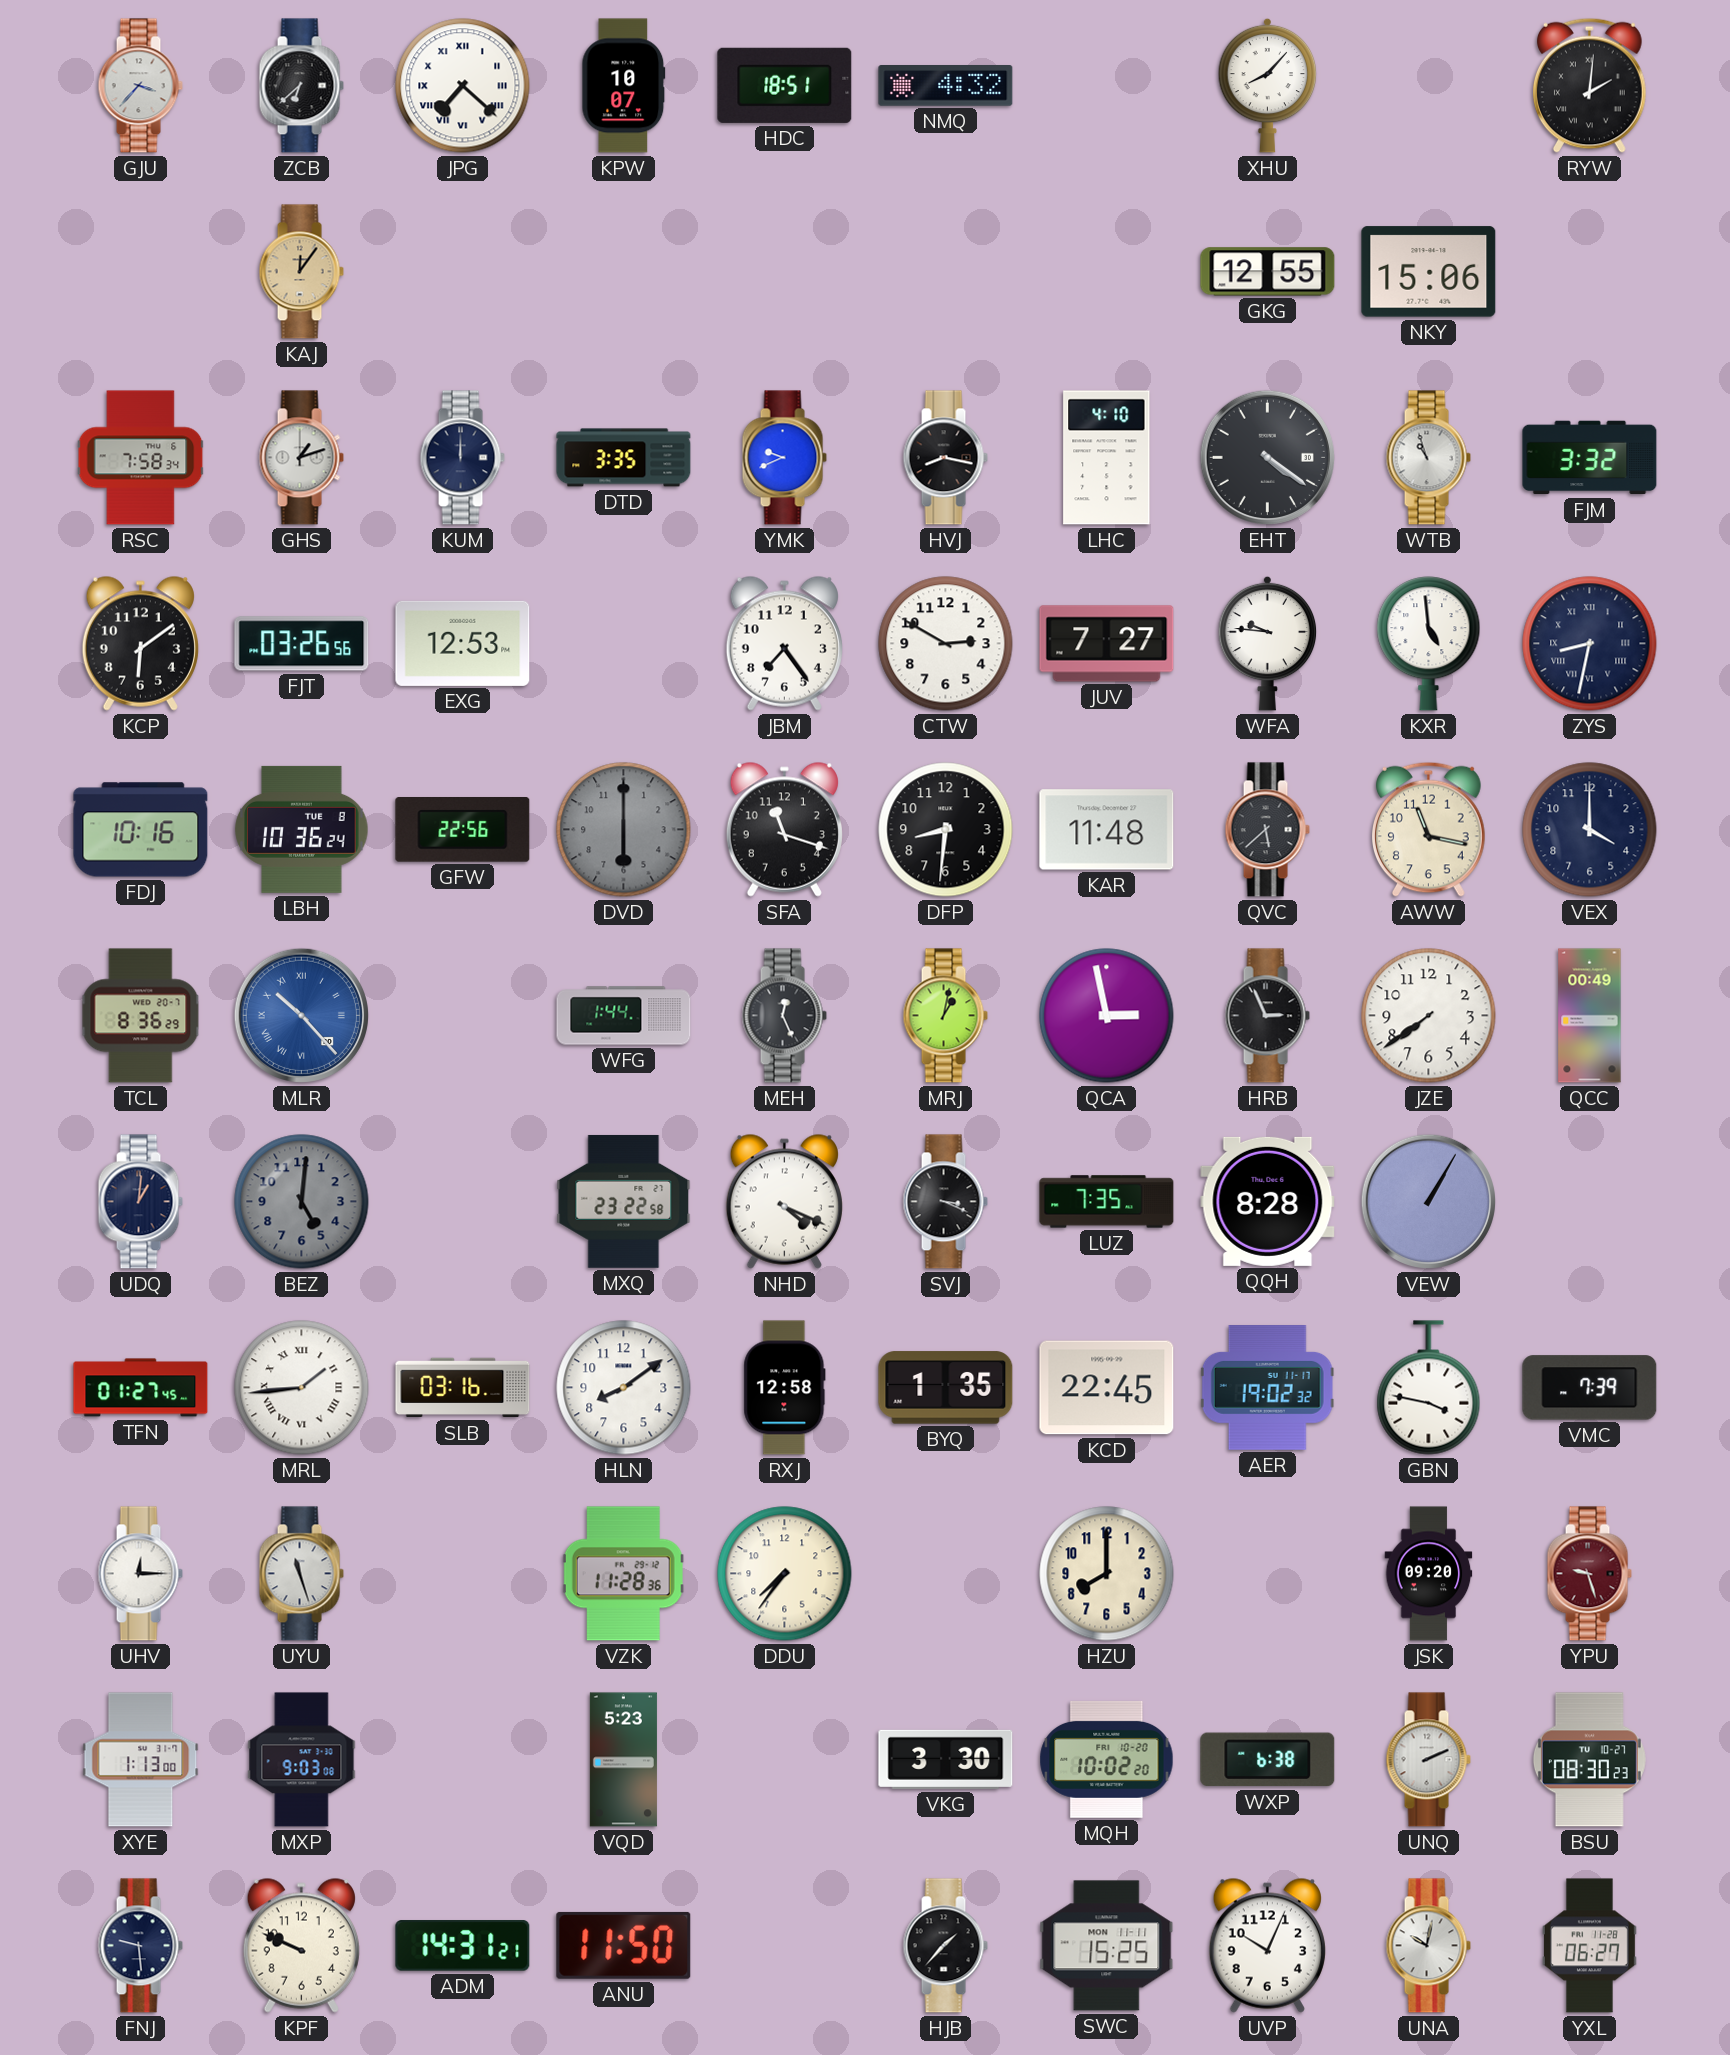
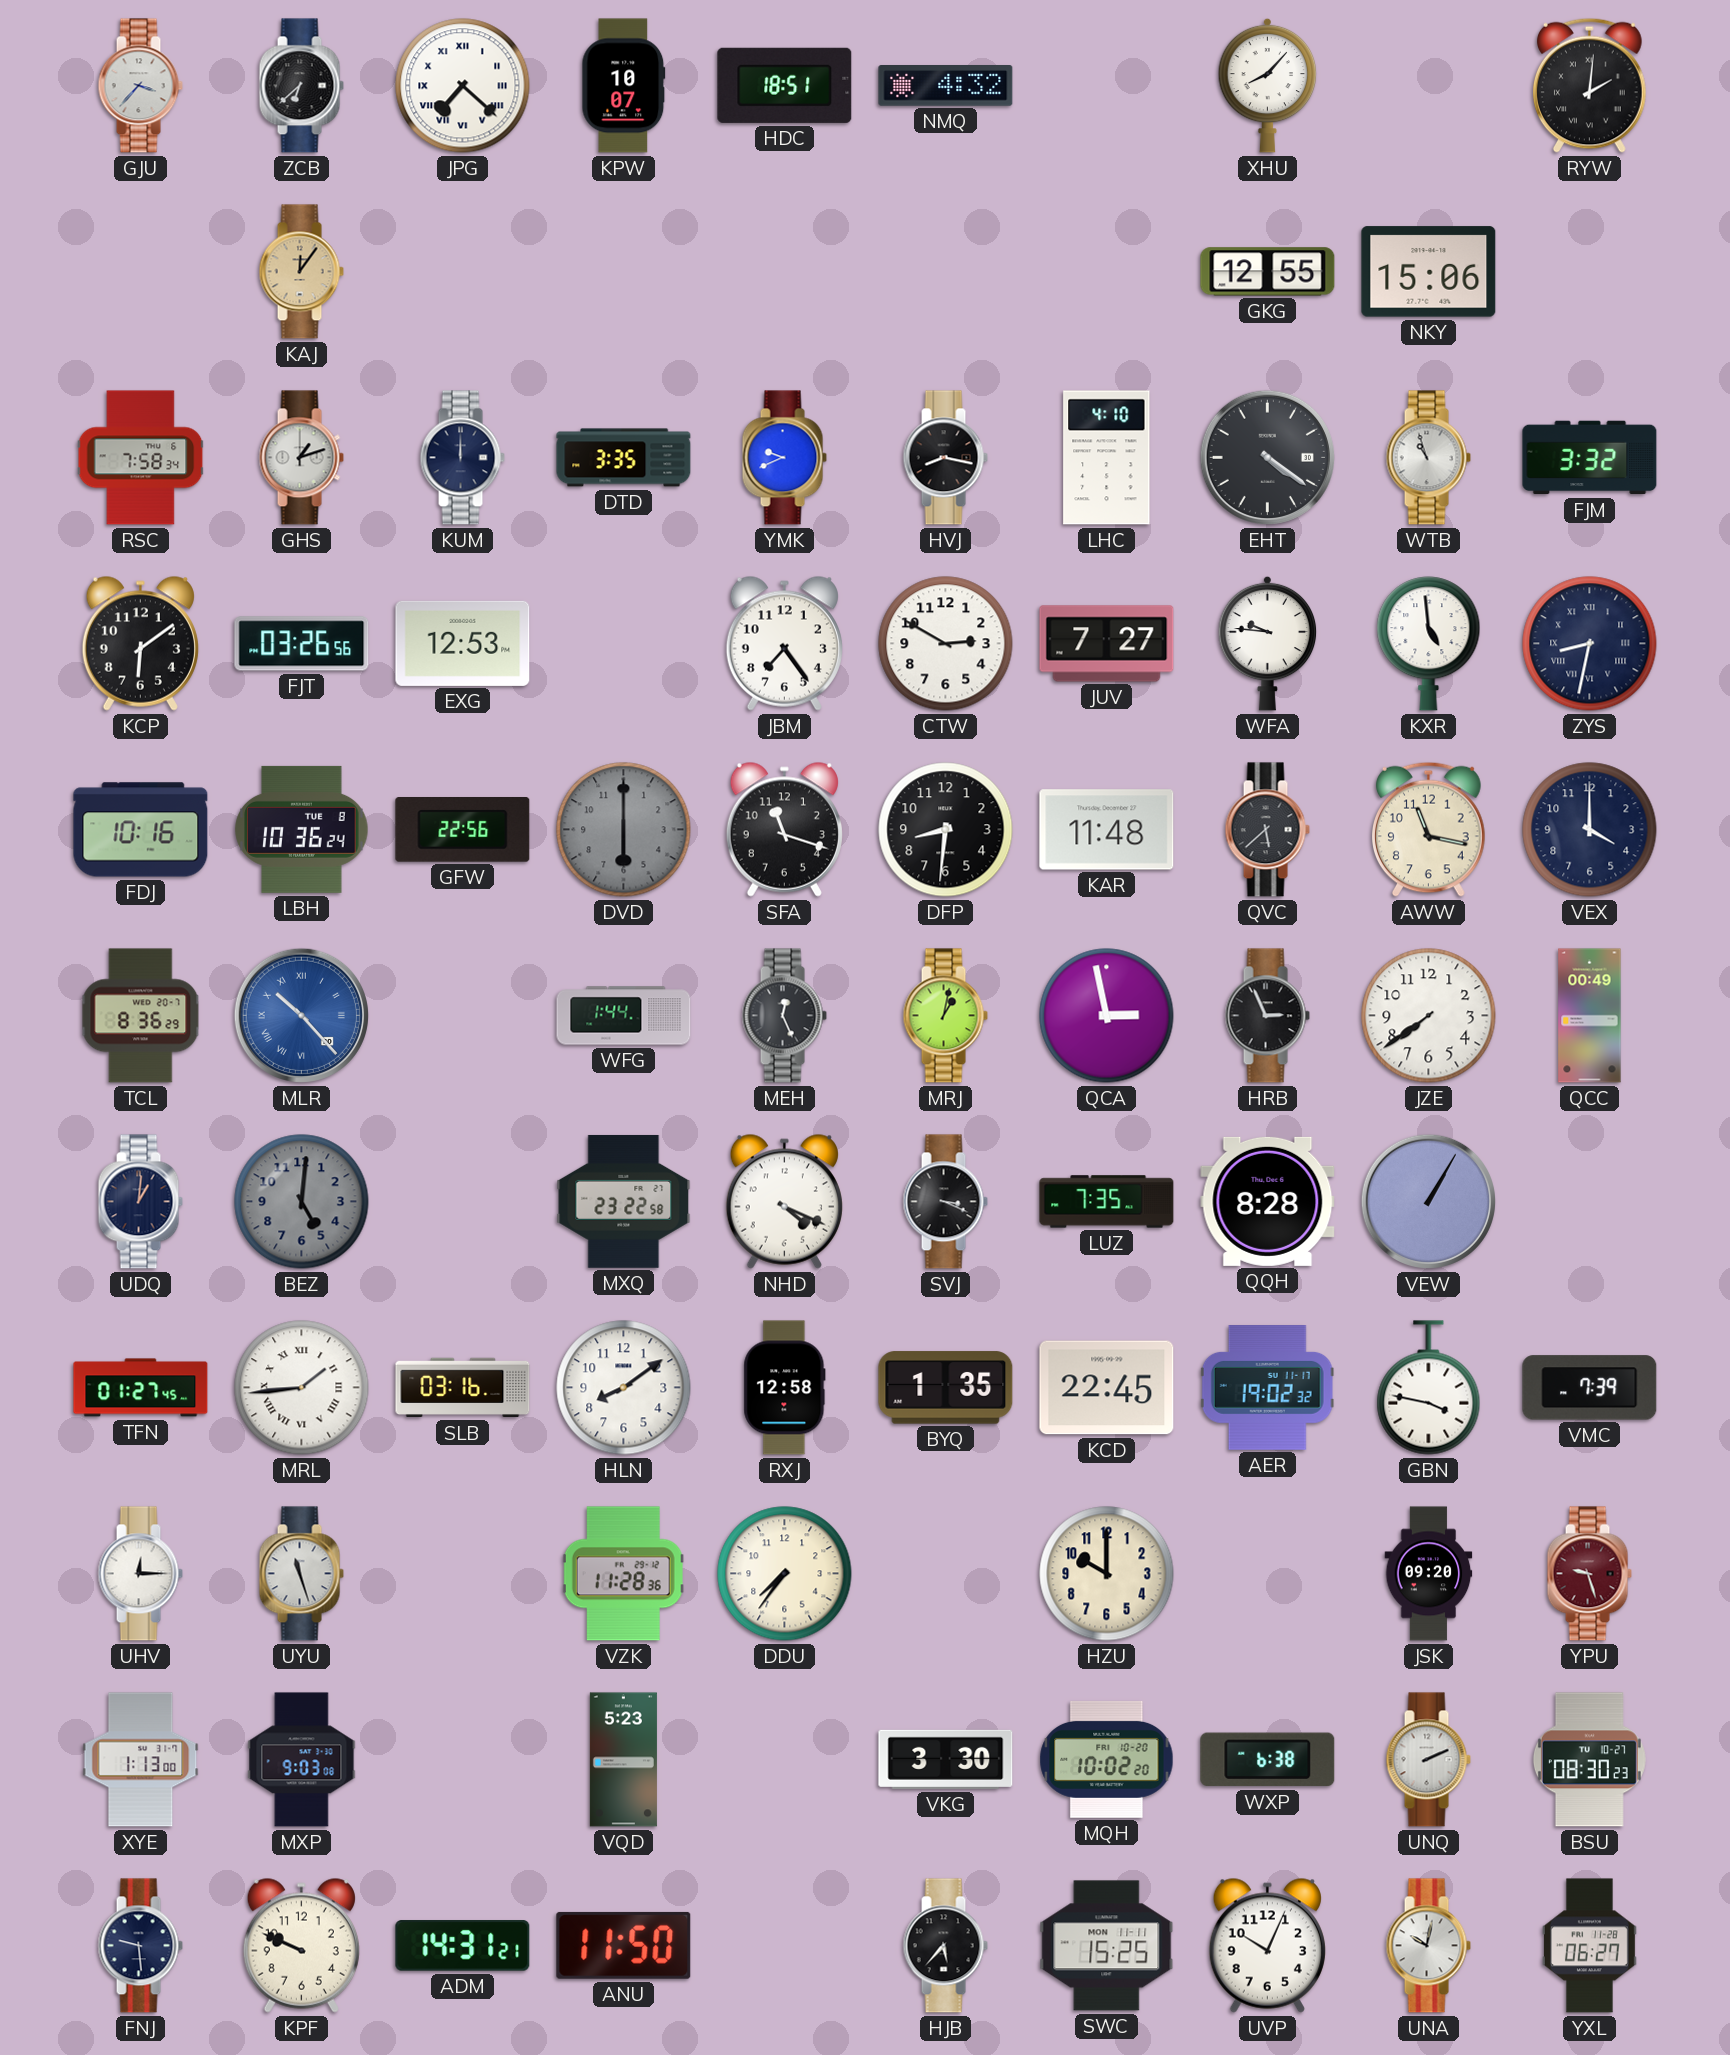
HZU: 8:00 -> 10:00
HJB: 1:37 -> 5:37
